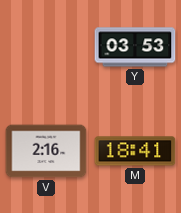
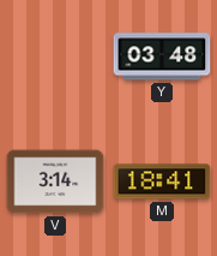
Y: 03:53 -> 03:48
V: 2:16 -> 3:14
